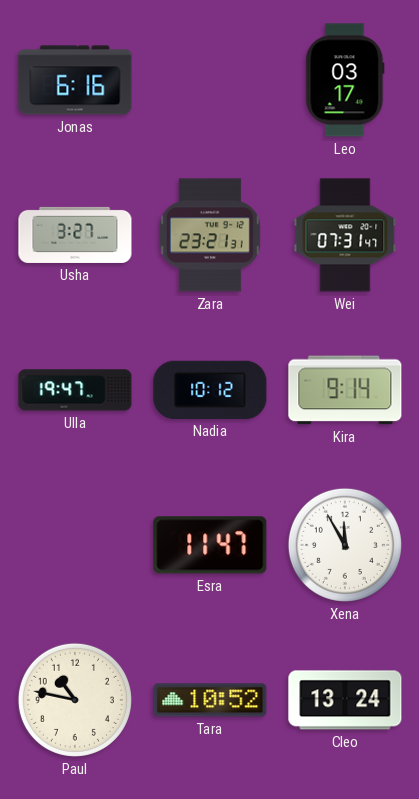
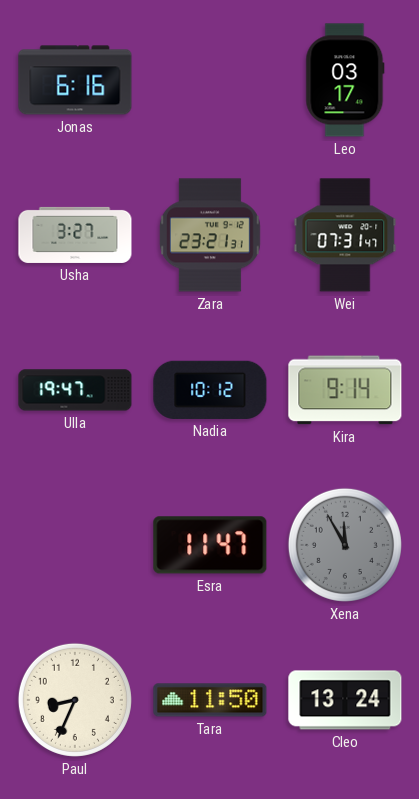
Xena dial: white -> grey
Paul: 10:47 -> 8:34
Tara: 10:52 -> 11:50
